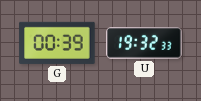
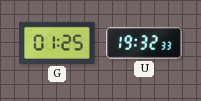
G: 00:39 -> 01:25
